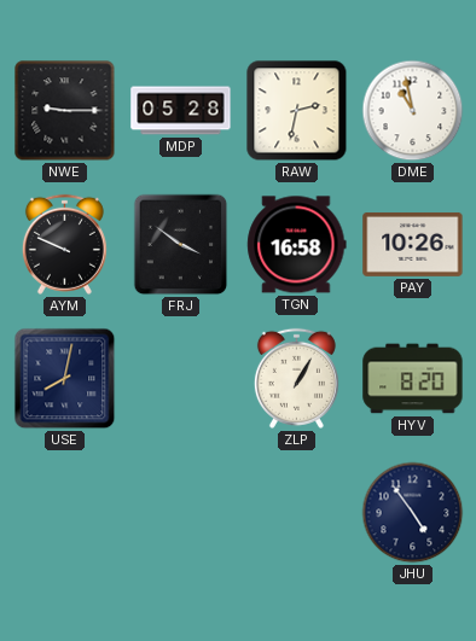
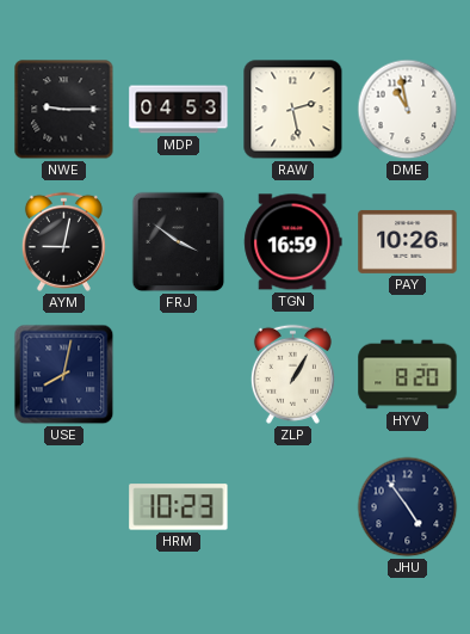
MDP: 05:28 -> 04:53
RAW: 2:32 -> 2:28
AYM: 9:49 -> 9:02
TGN: 16:58 -> 16:59
HRM: none -> 10:23
